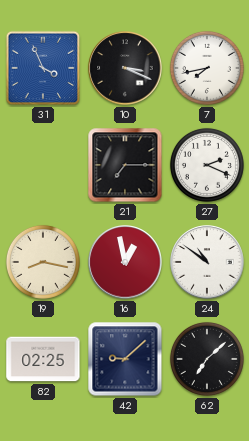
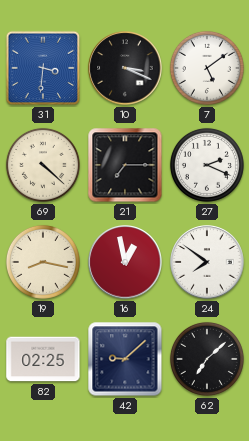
31: 3:56 -> 3:31
7: 7:43 -> 5:09
69: none -> 4:22
24: 10:51 -> 7:51
